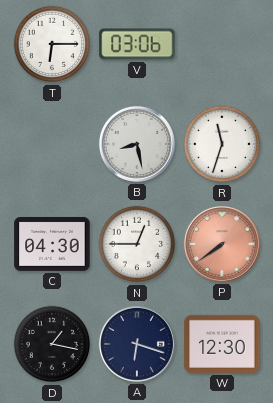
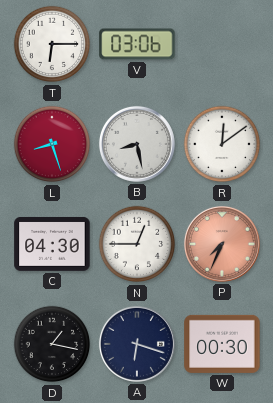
L: none -> 8:27
R: 11:33 -> 12:09
P: 7:39 -> 7:34
W: 12:30 -> 00:30
